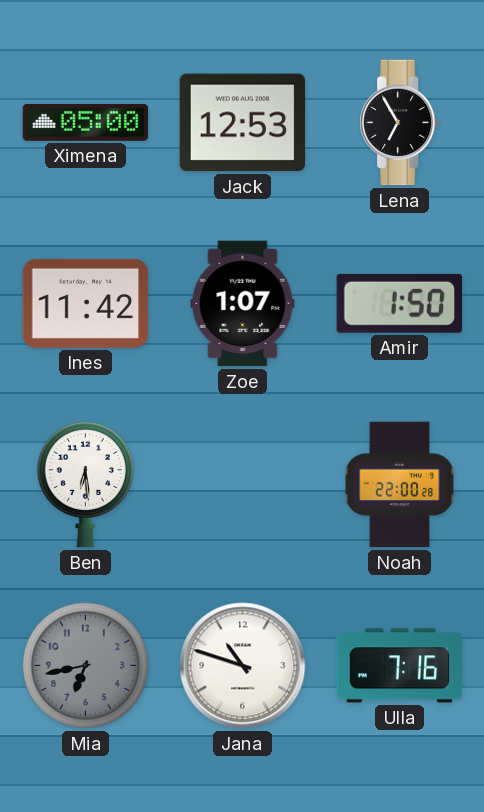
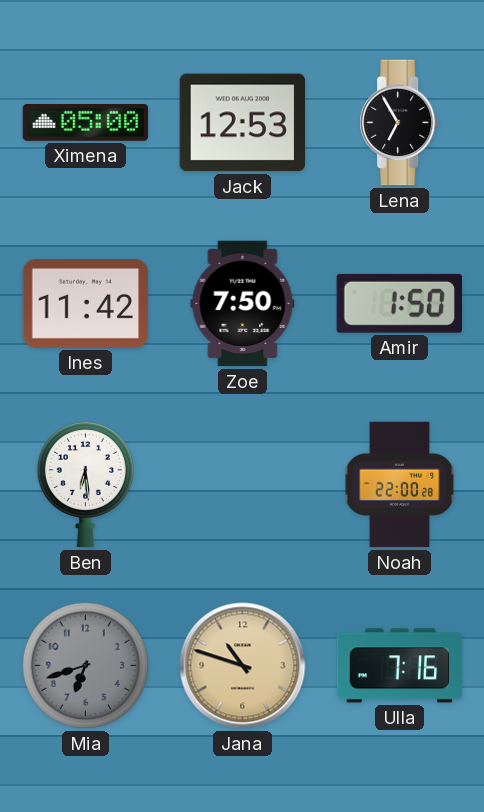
Zoe: 1:07 -> 7:50
Mia: 6:43 -> 6:42
Jana dial: white -> champagne
